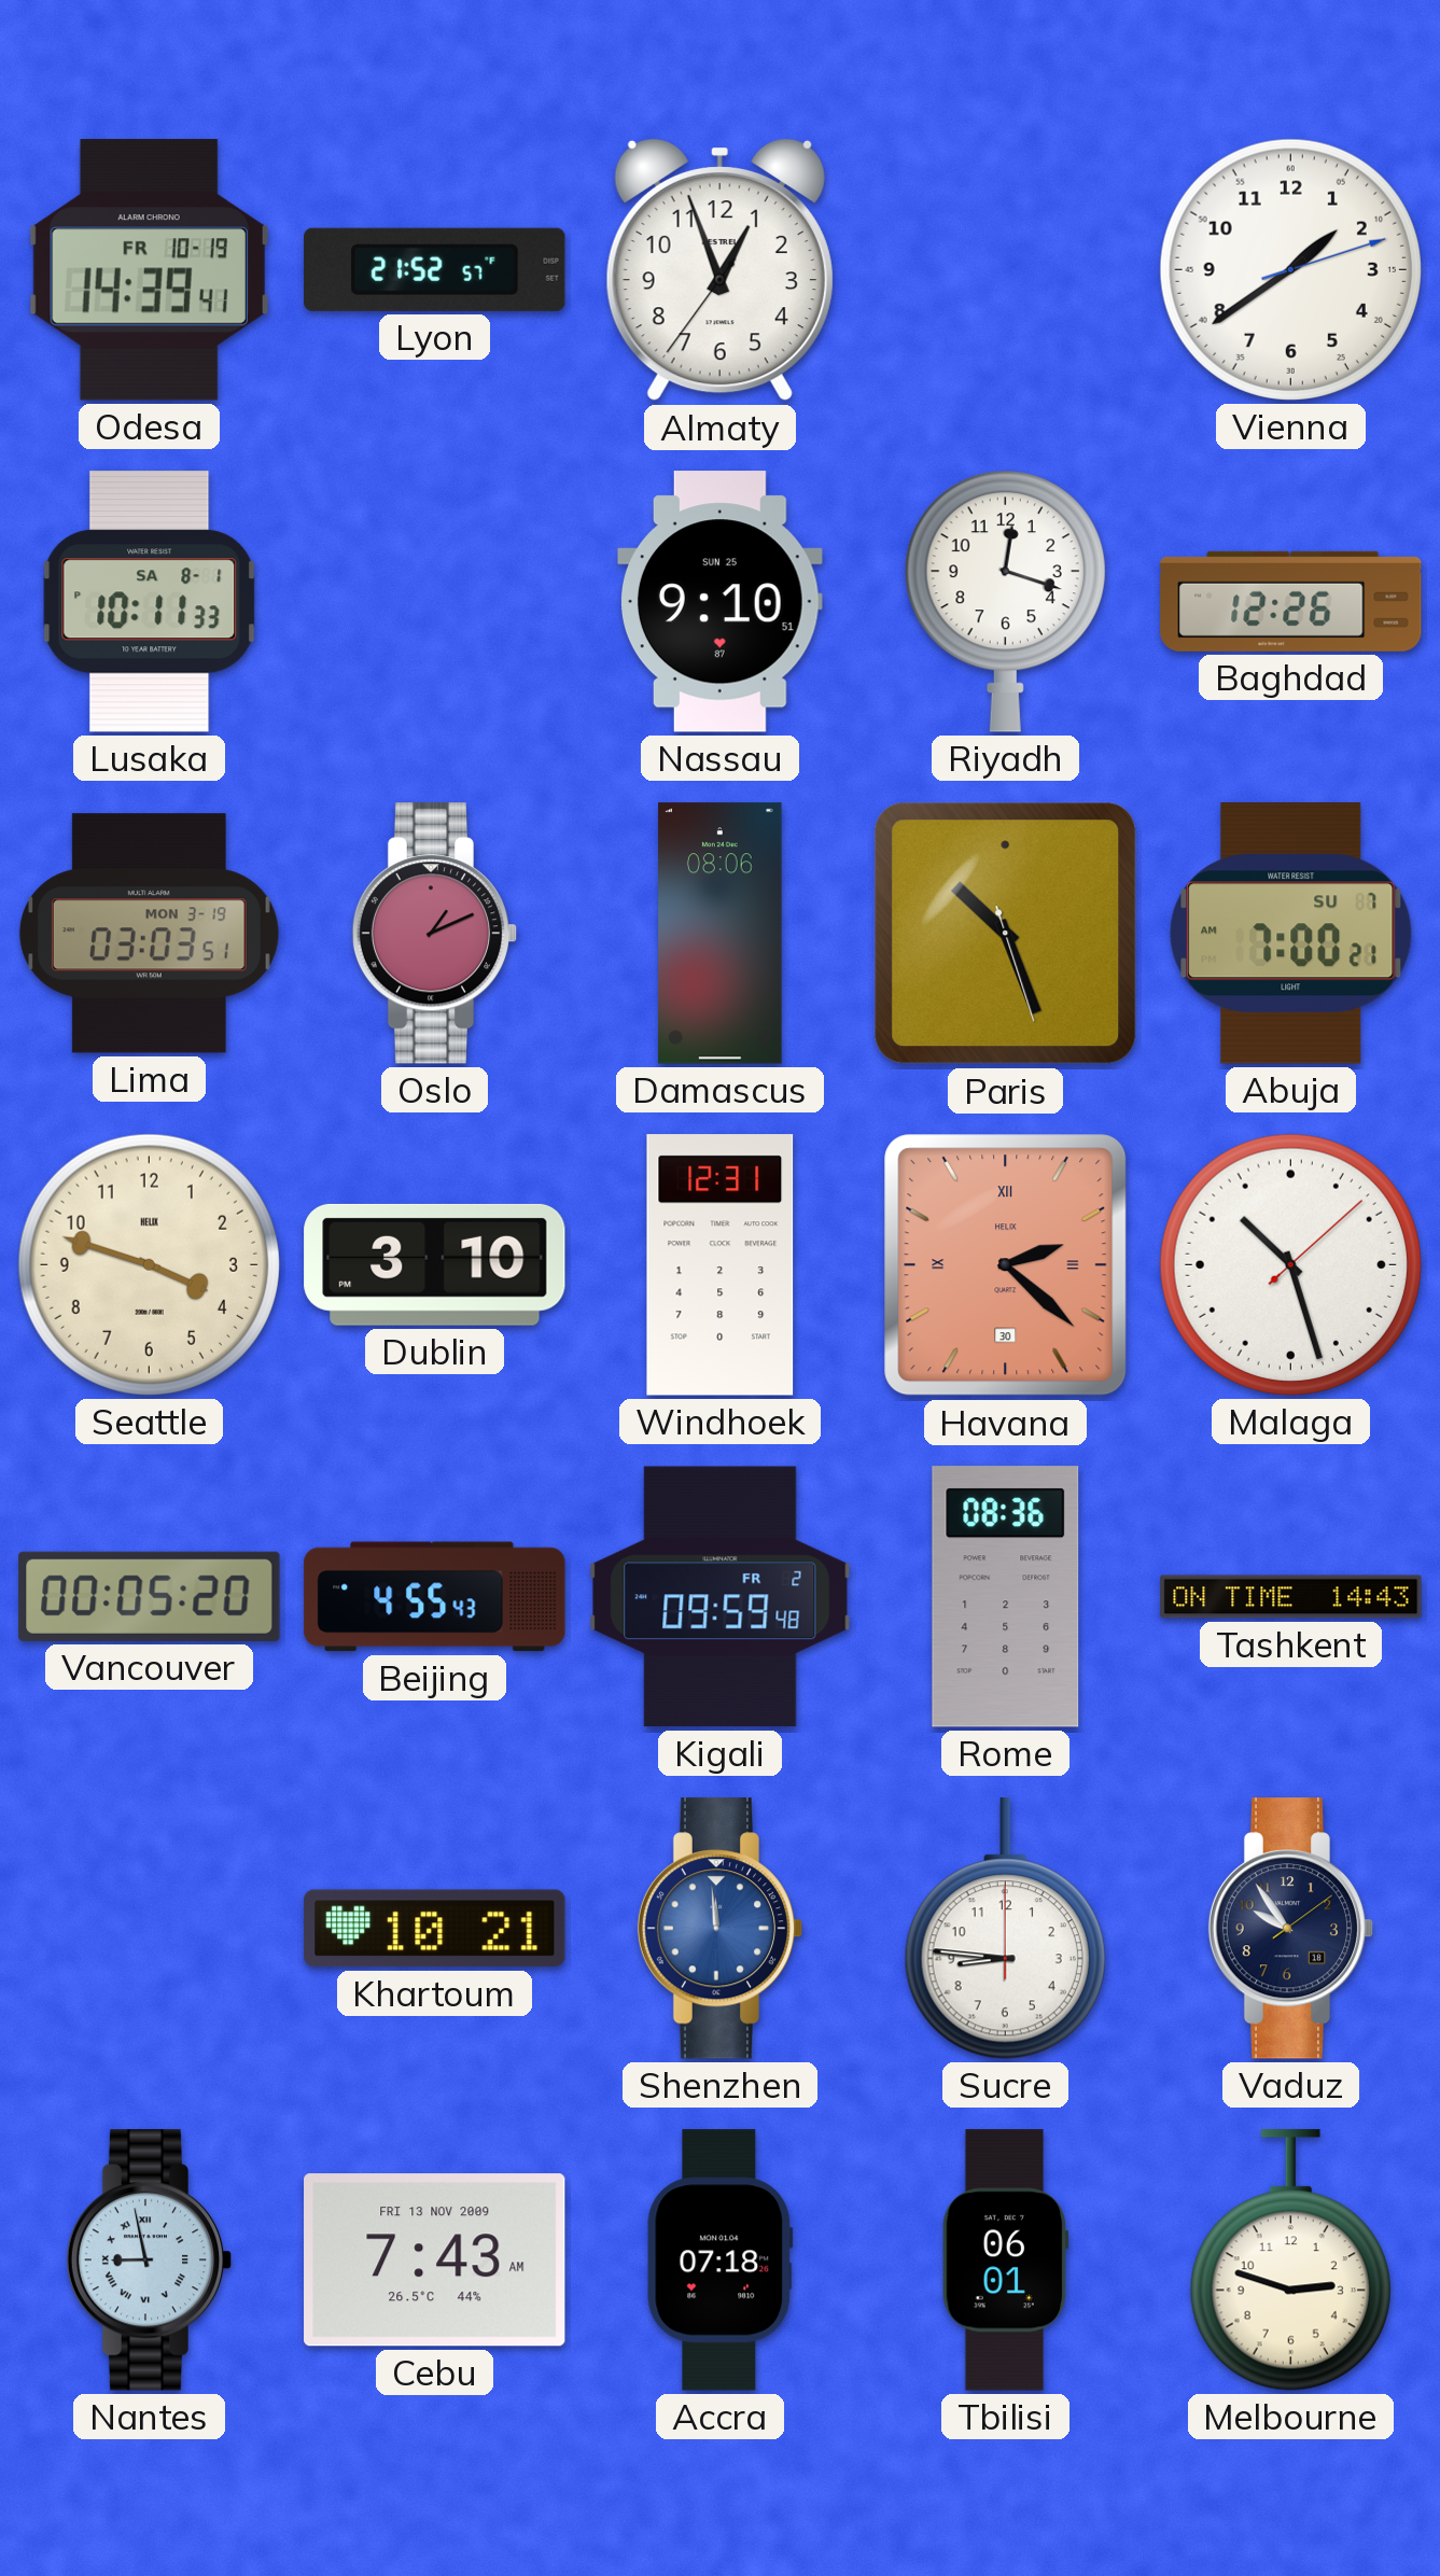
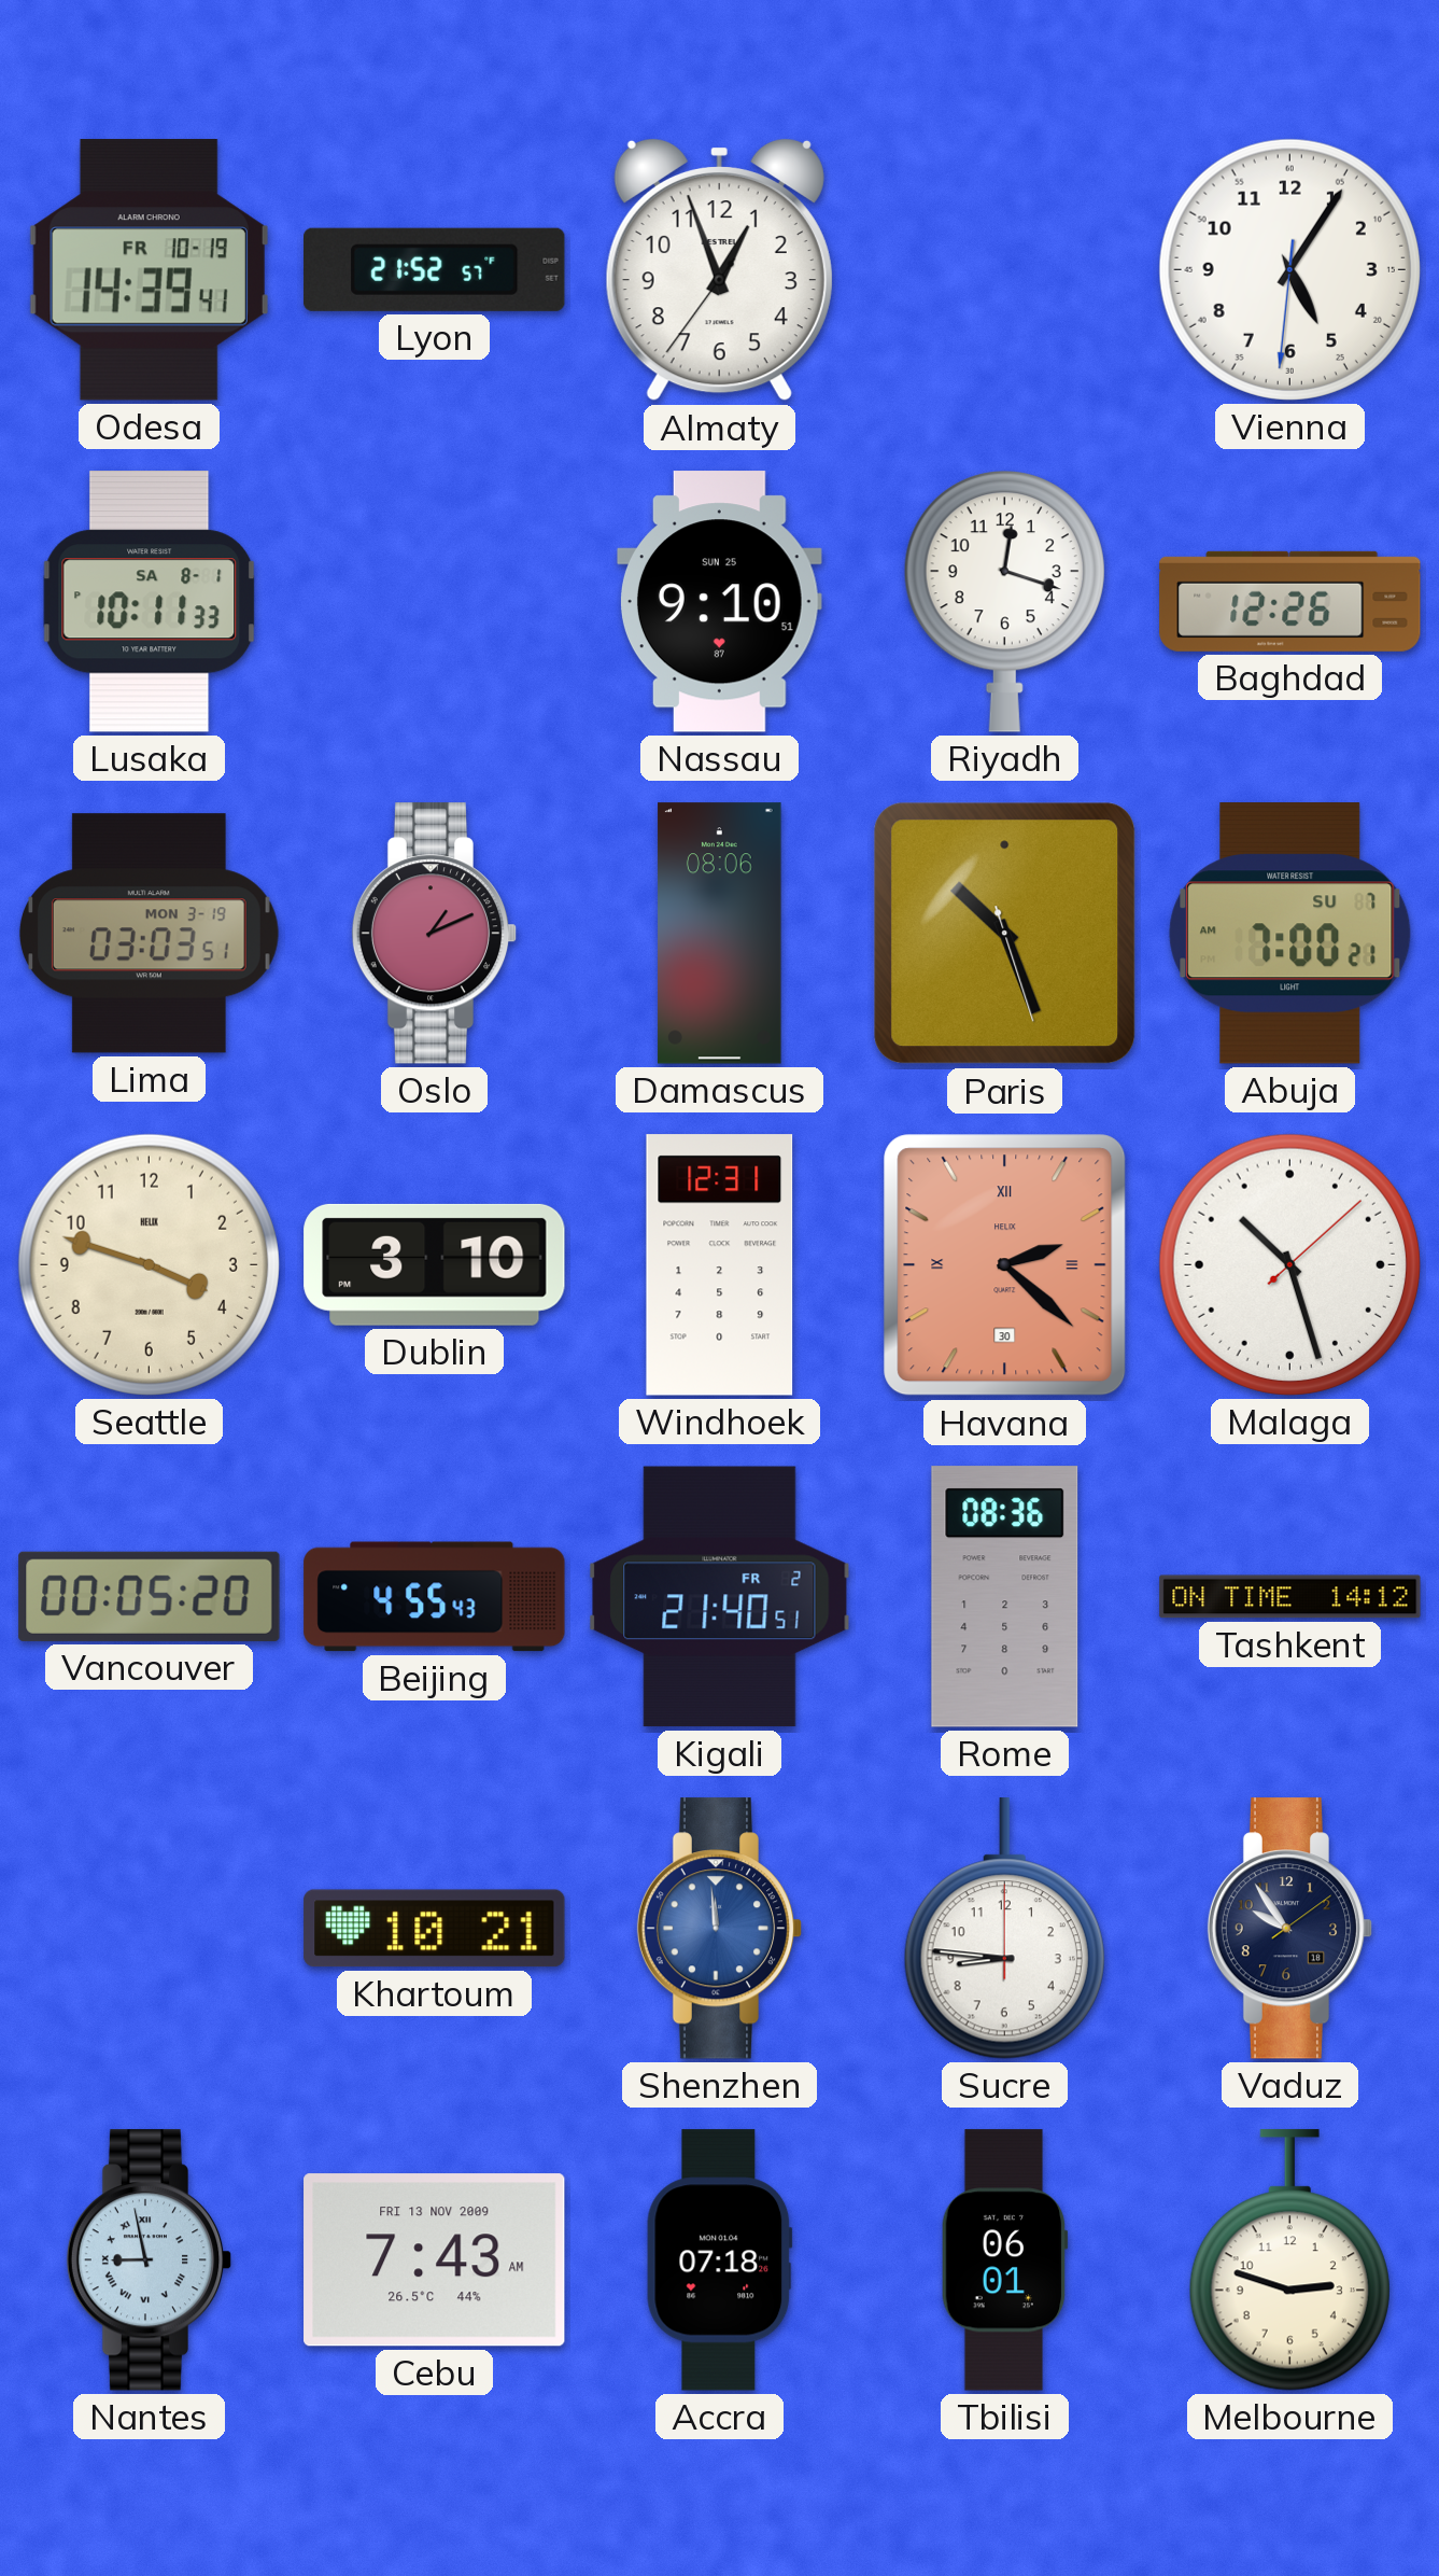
Vienna: 1:39 -> 5:05
Kigali: 09:59 -> 21:40
Tashkent: 14:43 -> 14:12
